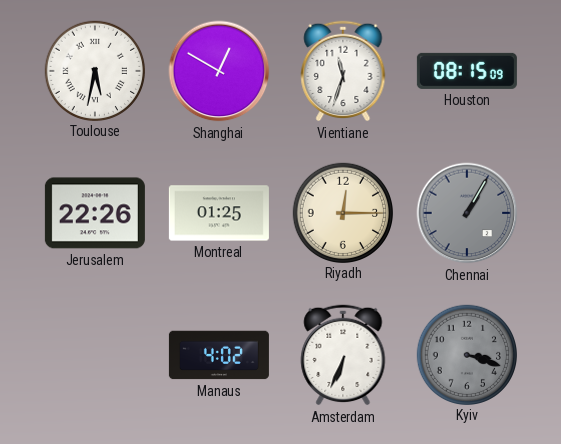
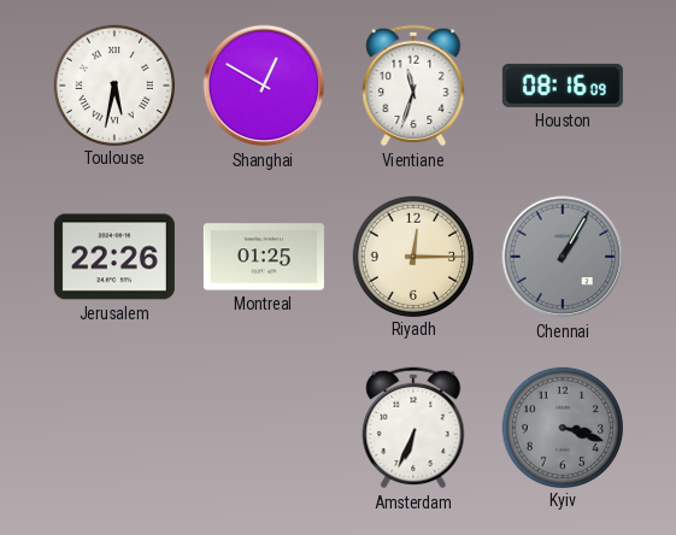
Houston: 08:15 -> 08:16
Manaus: 4:02 -> none
